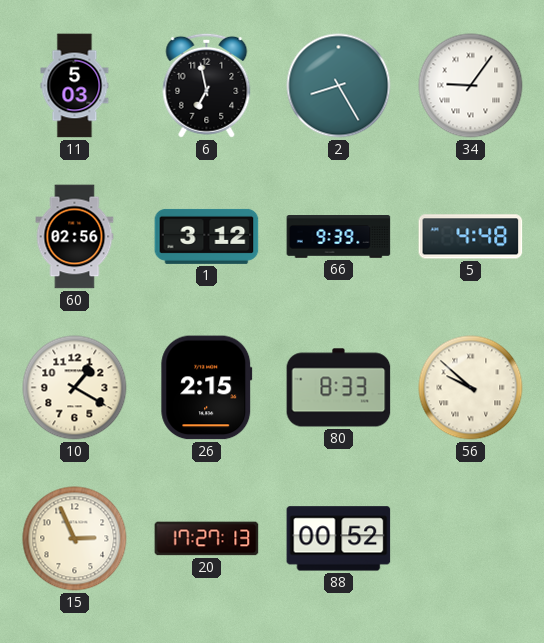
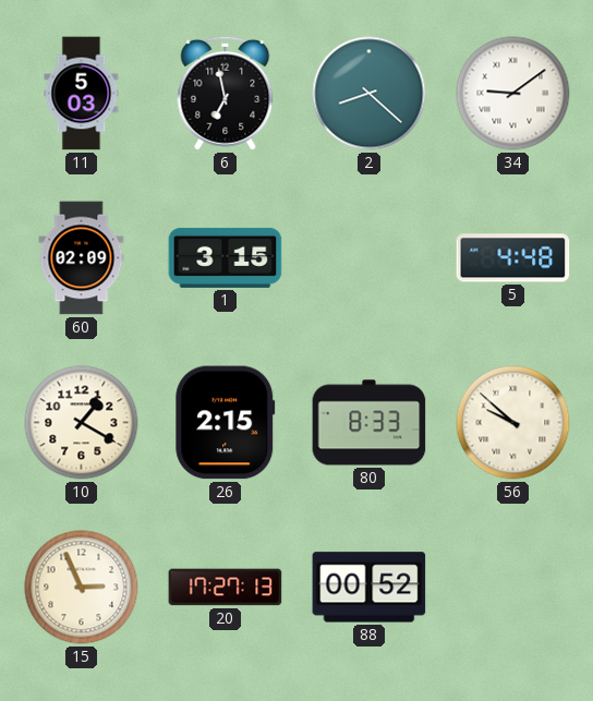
2: 8:25 -> 8:22
34: 9:06 -> 9:09
60: 02:56 -> 02:09
1: 3:12 -> 3:15
66: 9:39 -> none
